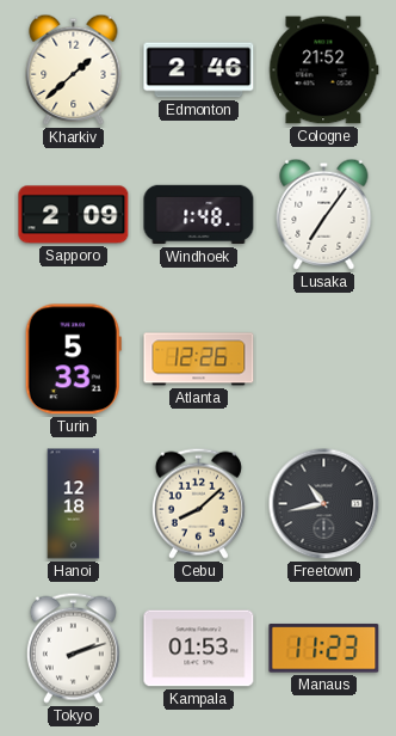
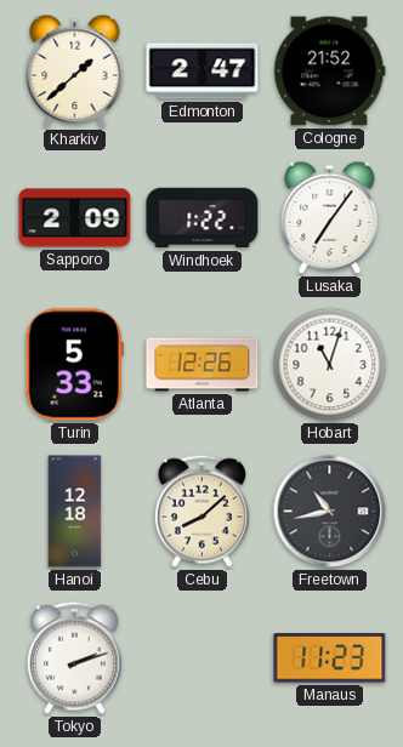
Edmonton: 2:46 -> 2:47
Windhoek: 1:48 -> 1:22
Hobart: none -> 11:03
Kampala: 01:53 -> none
